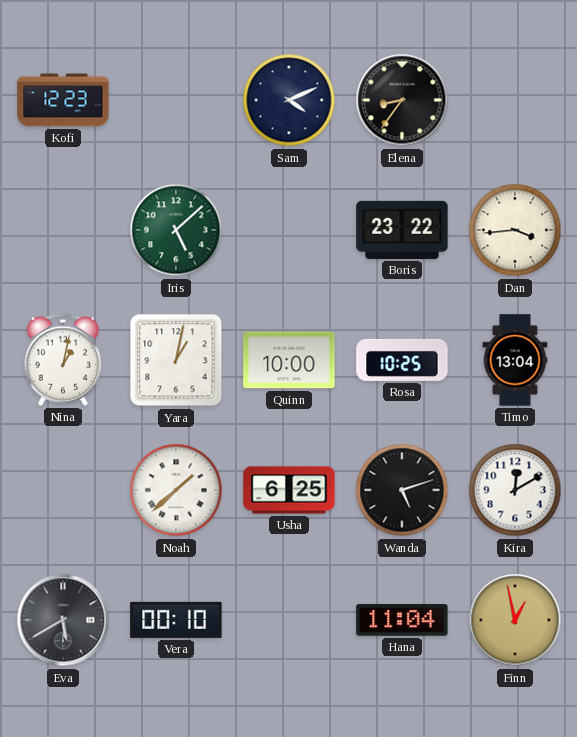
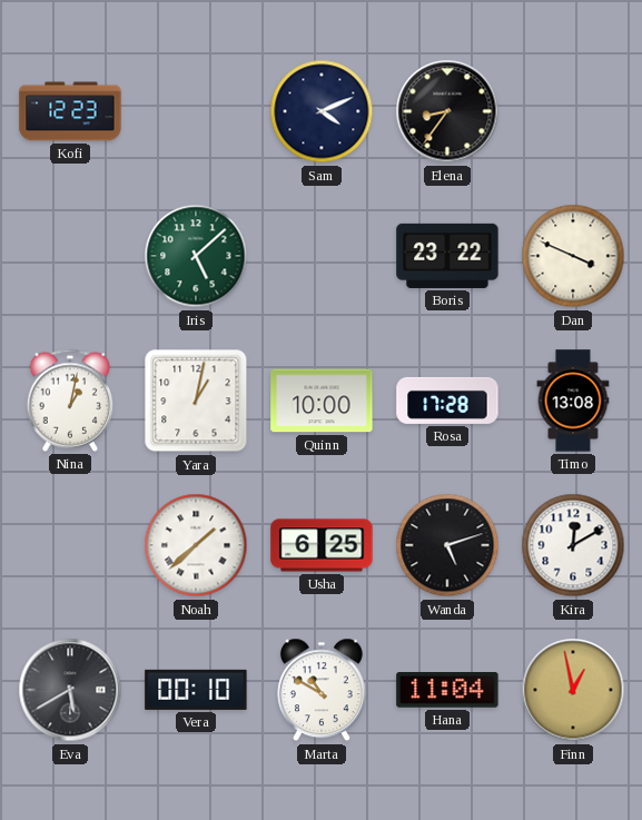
Dan: 3:44 -> 3:49
Rosa: 10:25 -> 17:28
Timo: 13:04 -> 13:08
Marta: none -> 10:50
